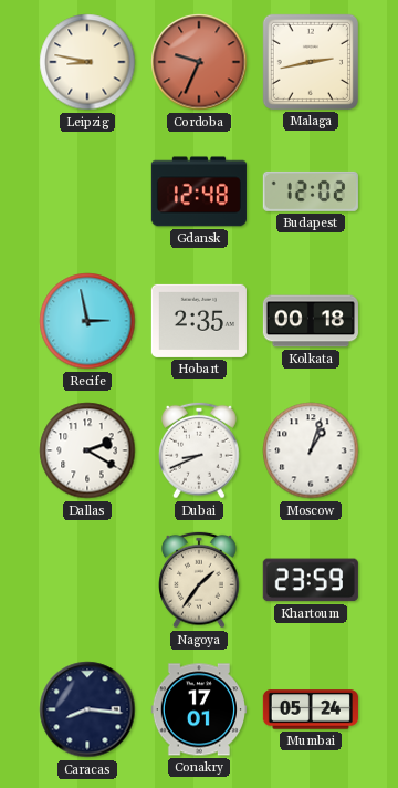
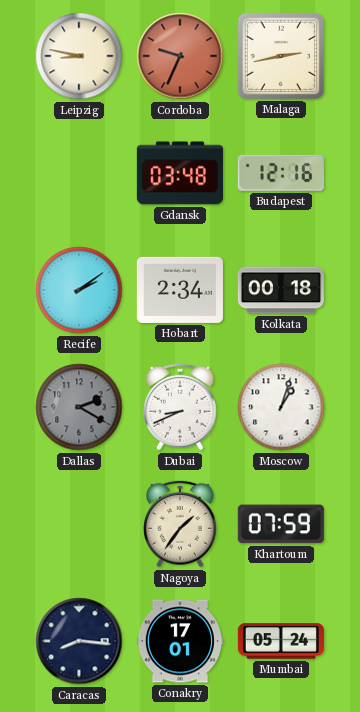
Gdansk: 12:48 -> 03:48
Budapest: 12:02 -> 12:16
Recife: 2:58 -> 2:09
Hobart: 2:35 -> 2:34
Dallas dial: white -> grey
Khartoum: 23:59 -> 07:59
